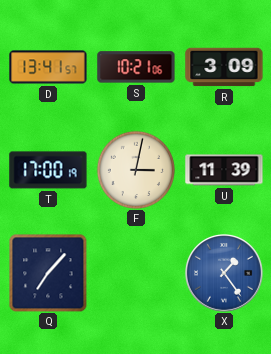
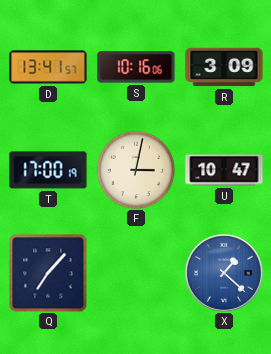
S: 10:21 -> 10:16
U: 11:39 -> 10:47
X: 1:24 -> 1:22
